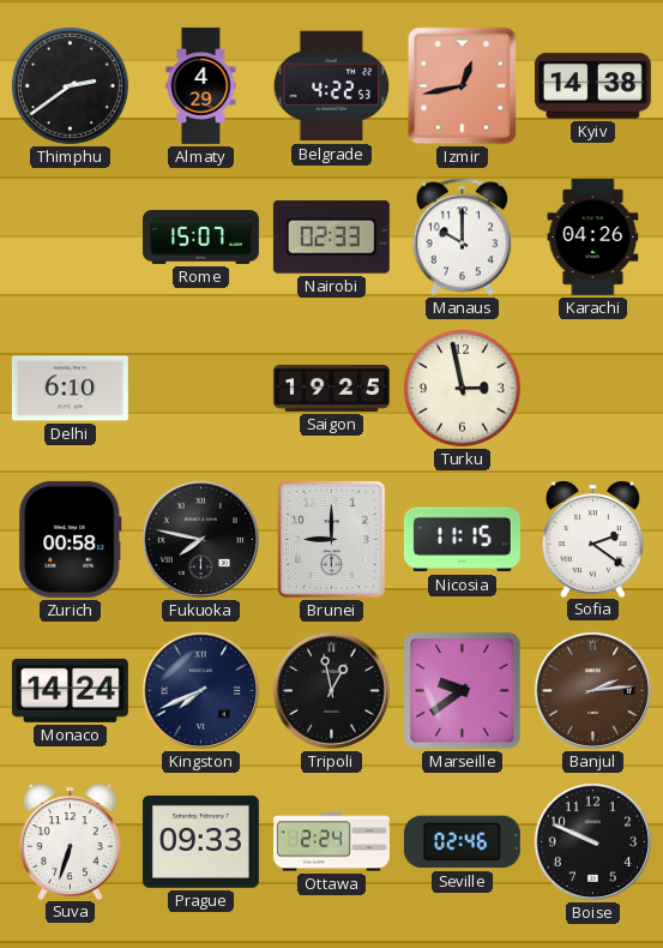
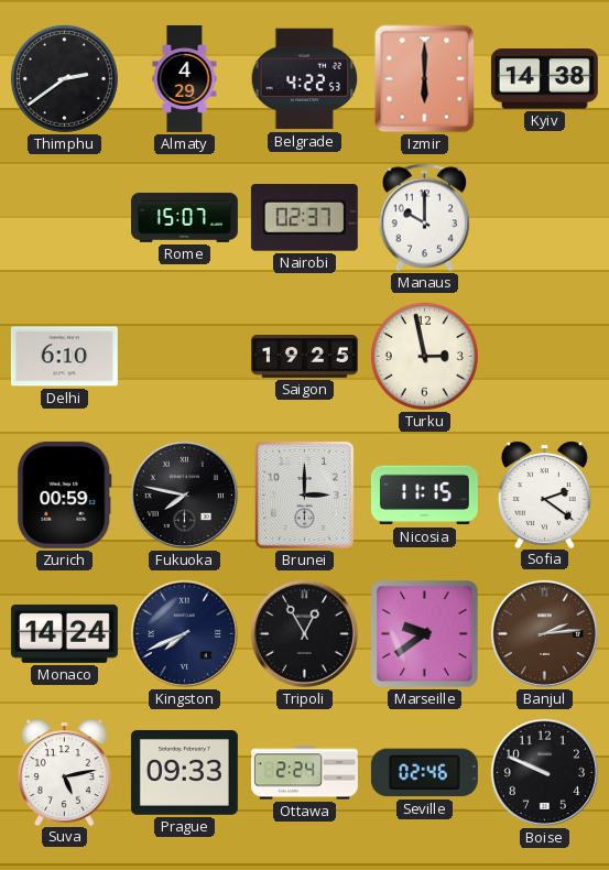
Izmir: 12:43 -> 6:00
Nairobi: 02:33 -> 02:37
Karachi: 04:26 -> none
Zurich: 00:58 -> 00:59
Brunei: 9:00 -> 3:00
Tripoli: 12:58 -> 12:55
Suva: 6:33 -> 5:13
